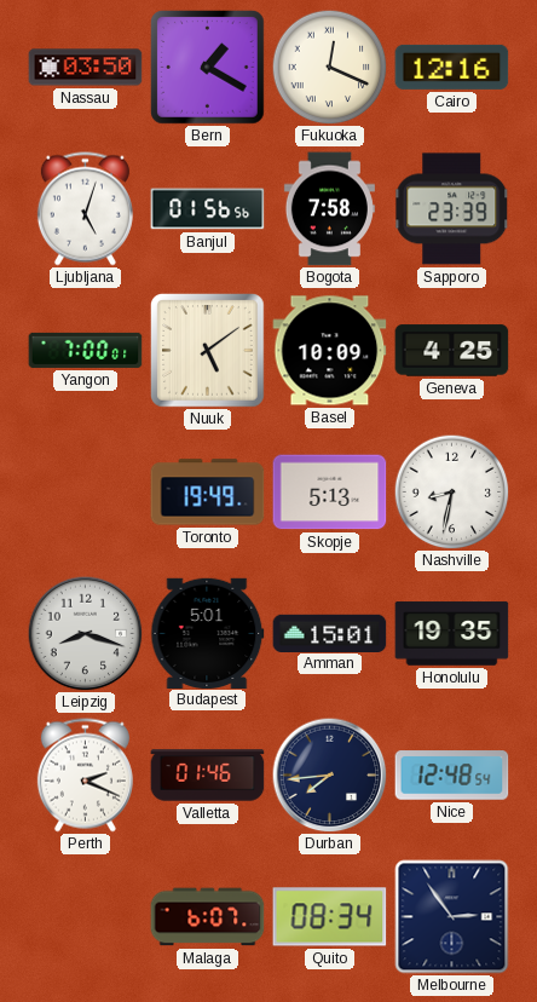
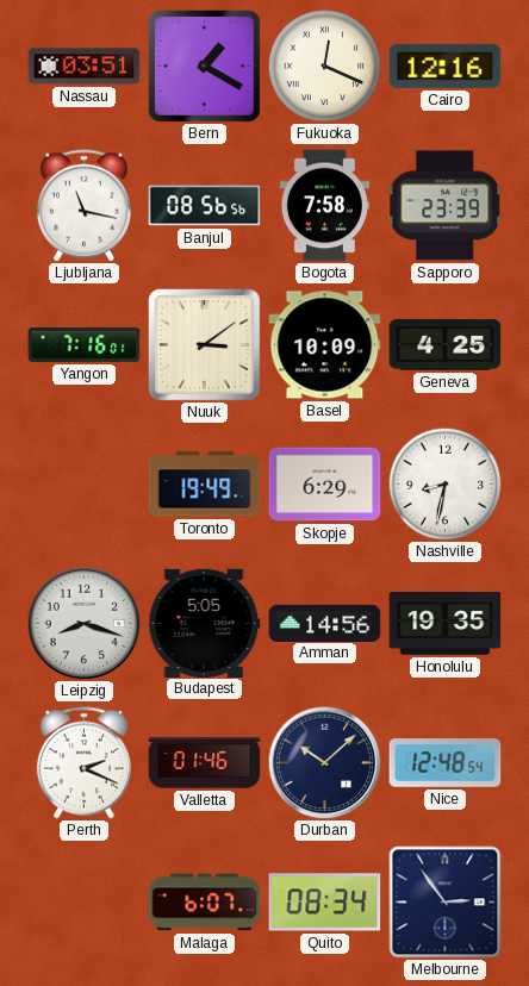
Nassau: 03:50 -> 03:51
Ljubljana: 5:03 -> 11:17
Banjul: 01:56 -> 08:56
Yangon: 7:00 -> 7:16
Nuuk: 5:09 -> 3:09
Skopje: 5:13 -> 6:29
Budapest: 5:01 -> 5:05
Amman: 15:01 -> 14:56
Durban: 7:44 -> 10:08
